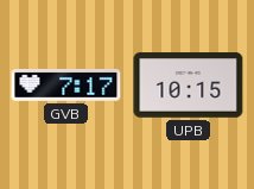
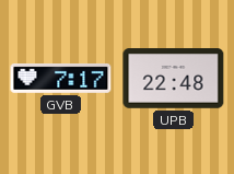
UPB: 10:15 -> 22:48
